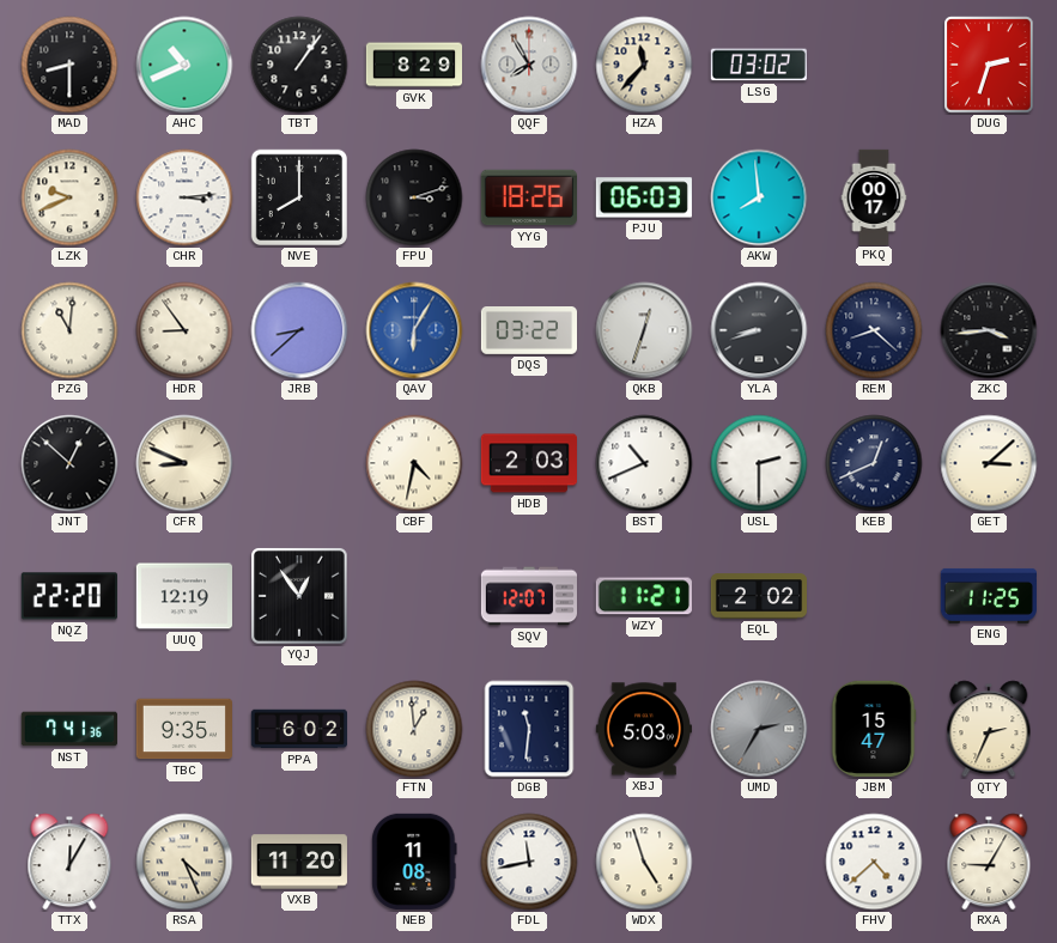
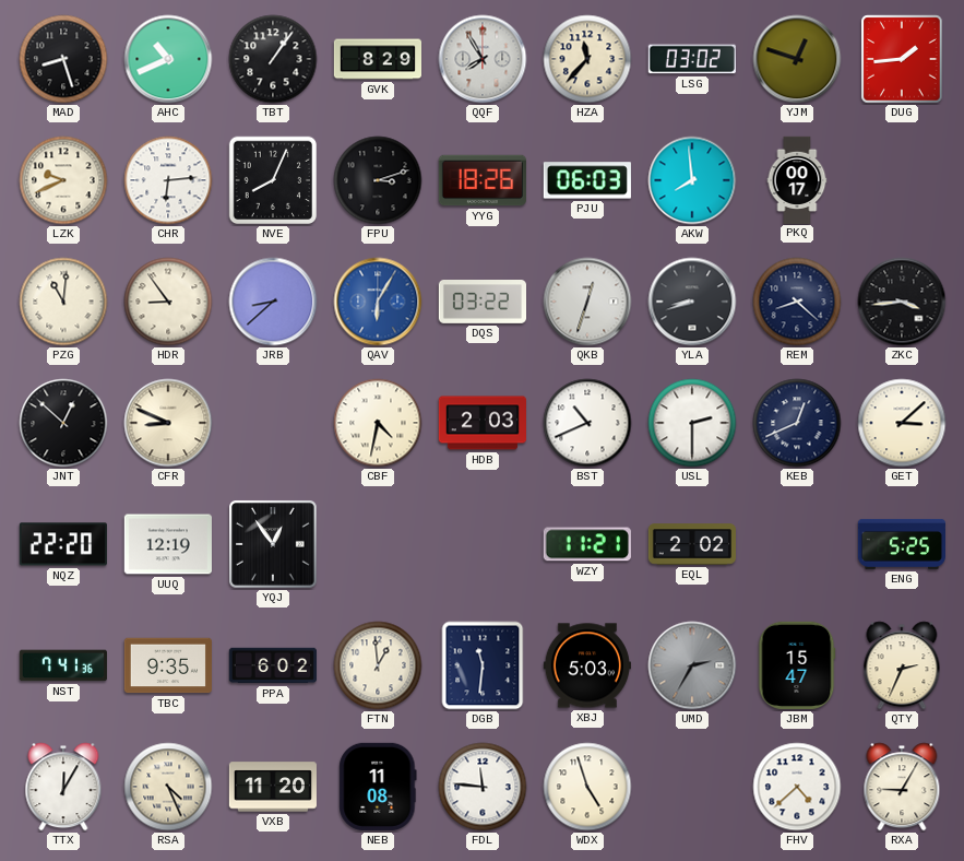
MAD: 8:30 -> 8:27
YJM: none -> 12:48
DUG: 2:33 -> 1:44
CHR: 3:14 -> 6:14
NVE: 8:00 -> 8:04
SQV: 12:07 -> none
ENG: 11:25 -> 5:25
FDL: 11:43 -> 11:46
